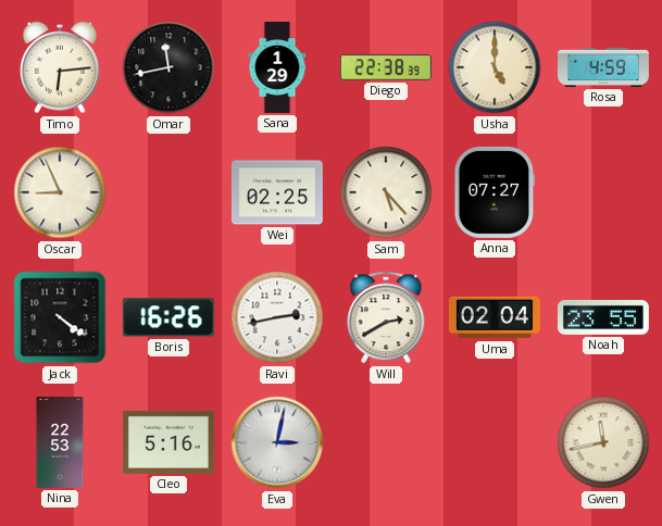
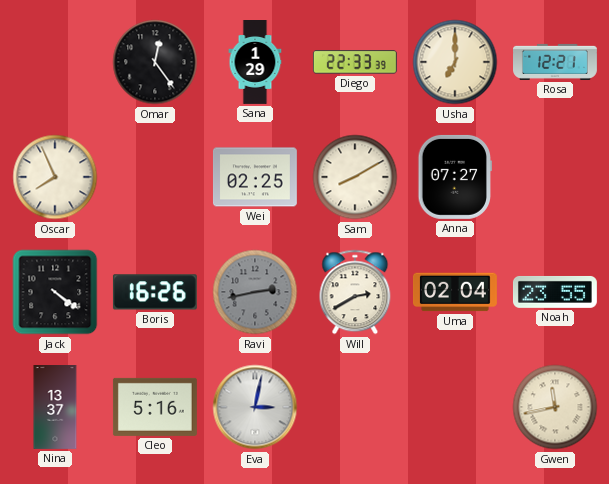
Timo: 6:14 -> none
Omar: 11:43 -> 12:24
Diego: 22:38 -> 22:33
Usha: 5:00 -> 7:00
Rosa: 4:59 -> 12:21
Oscar: 8:56 -> 7:56
Sam: 5:23 -> 8:10
Ravi dial: white -> grey
Nina: 22:53 -> 13:37
